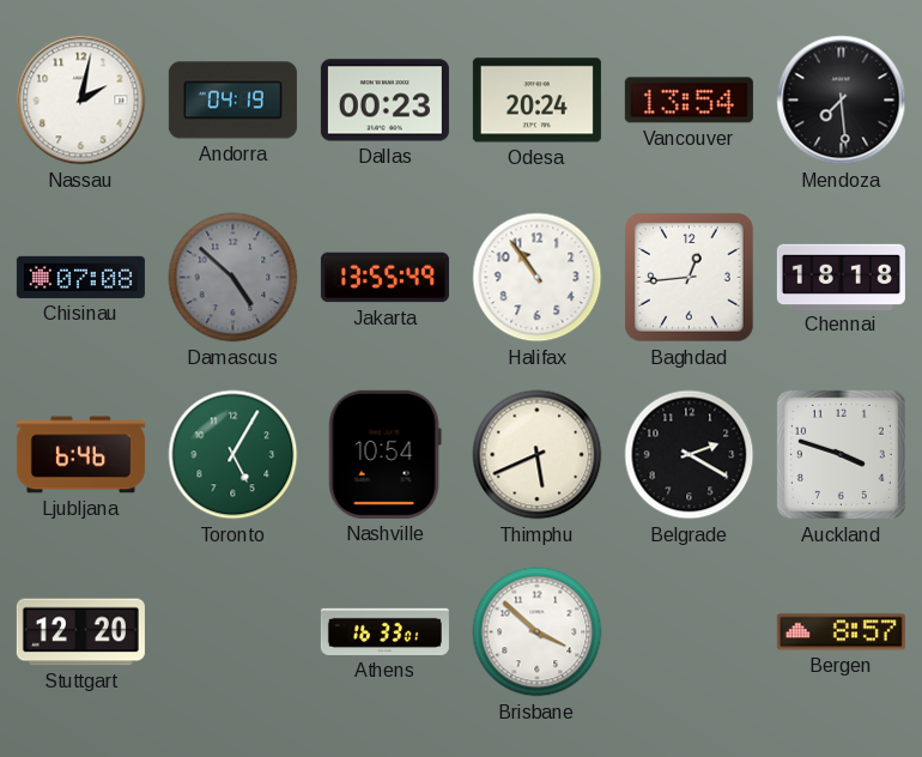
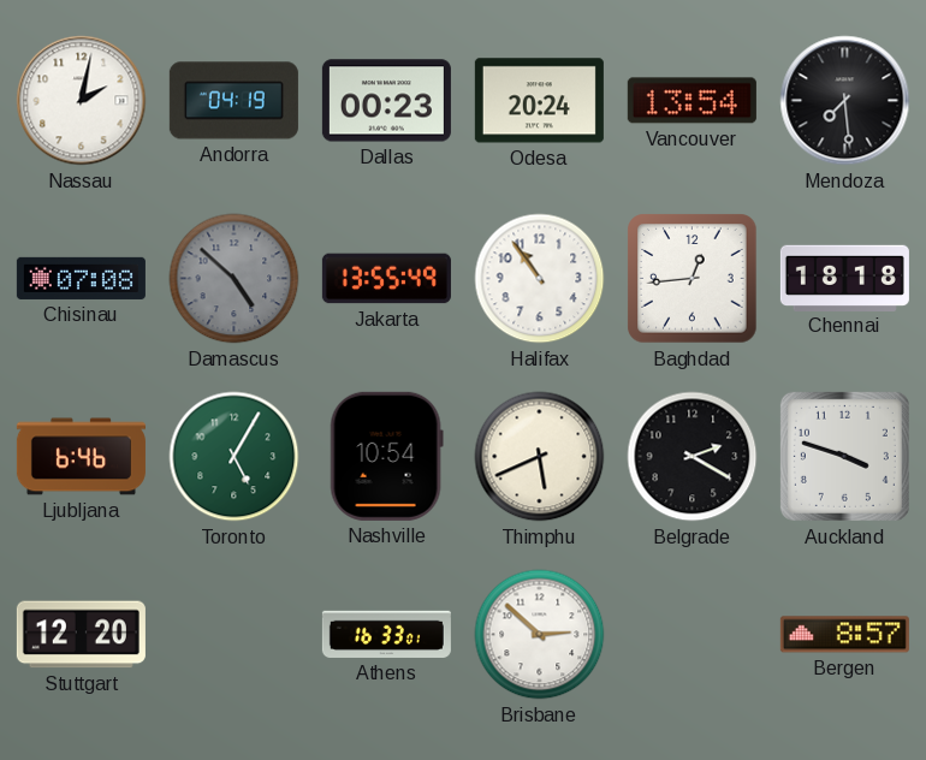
Brisbane: 3:52 -> 2:52
